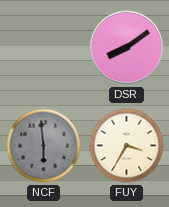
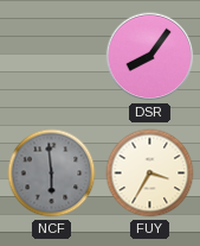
DSR: 8:09 -> 8:06
